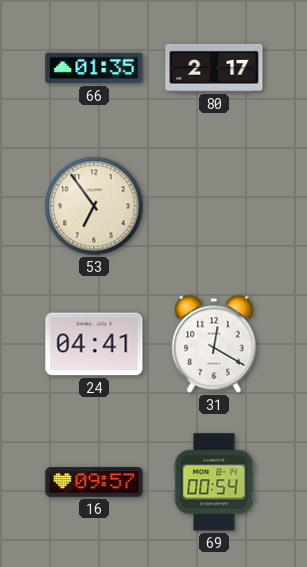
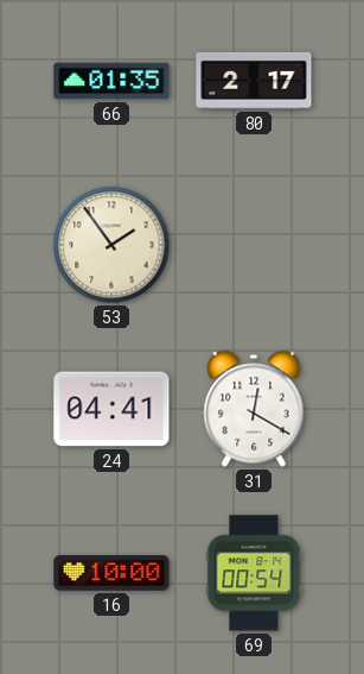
53: 6:54 -> 1:54
16: 09:57 -> 10:00
